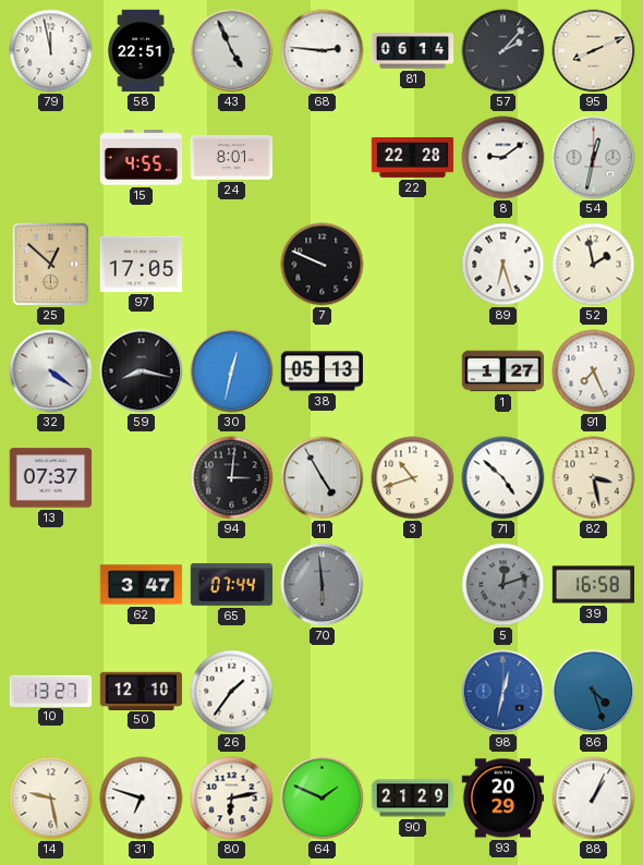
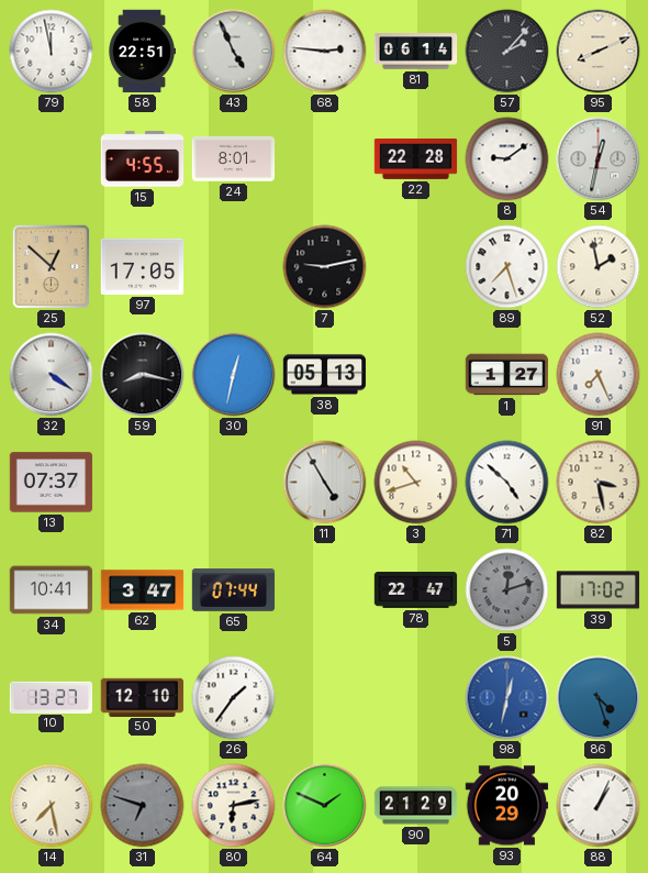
7: 9:49 -> 9:13
89: 6:27 -> 7:27
94: 3:01 -> none
34: none -> 10:41
70: 5:59 -> none
78: none -> 22:47
39: 16:58 -> 17:02
14: 9:28 -> 7:28
31 dial: white -> grey
